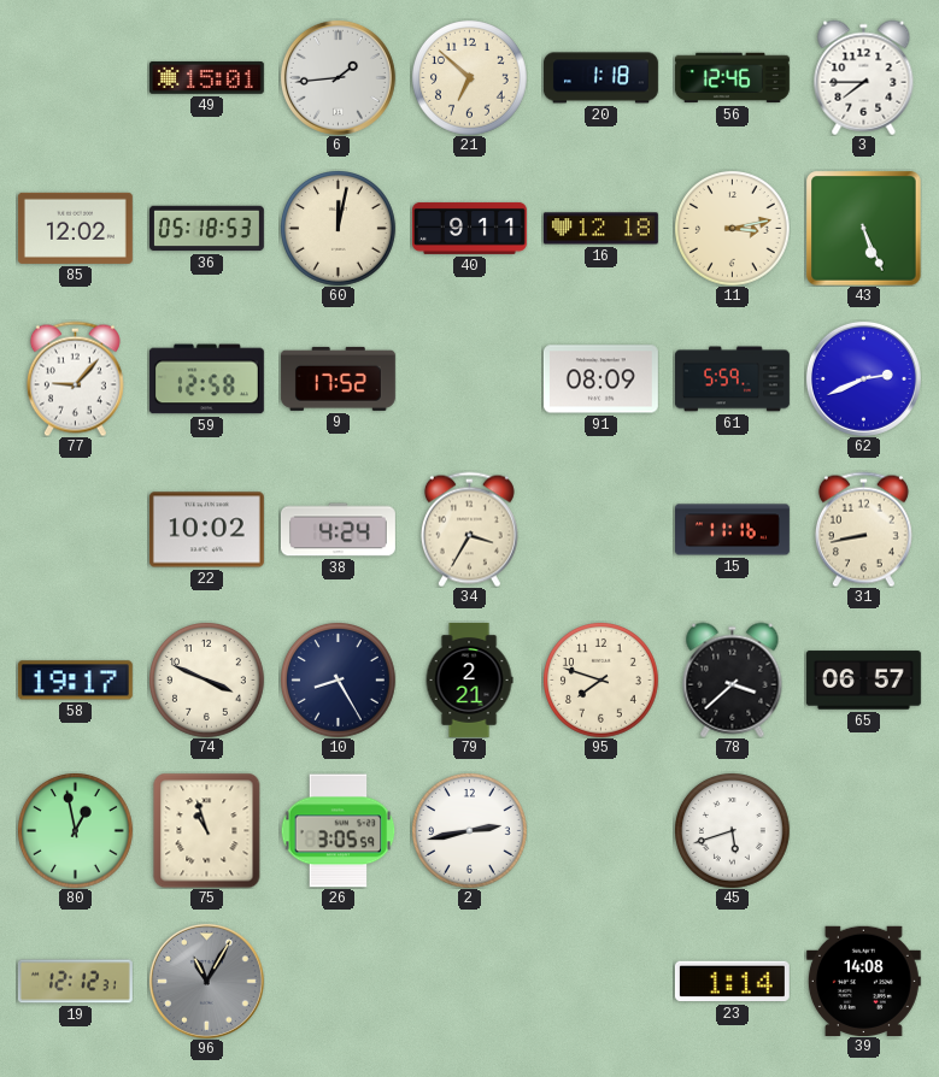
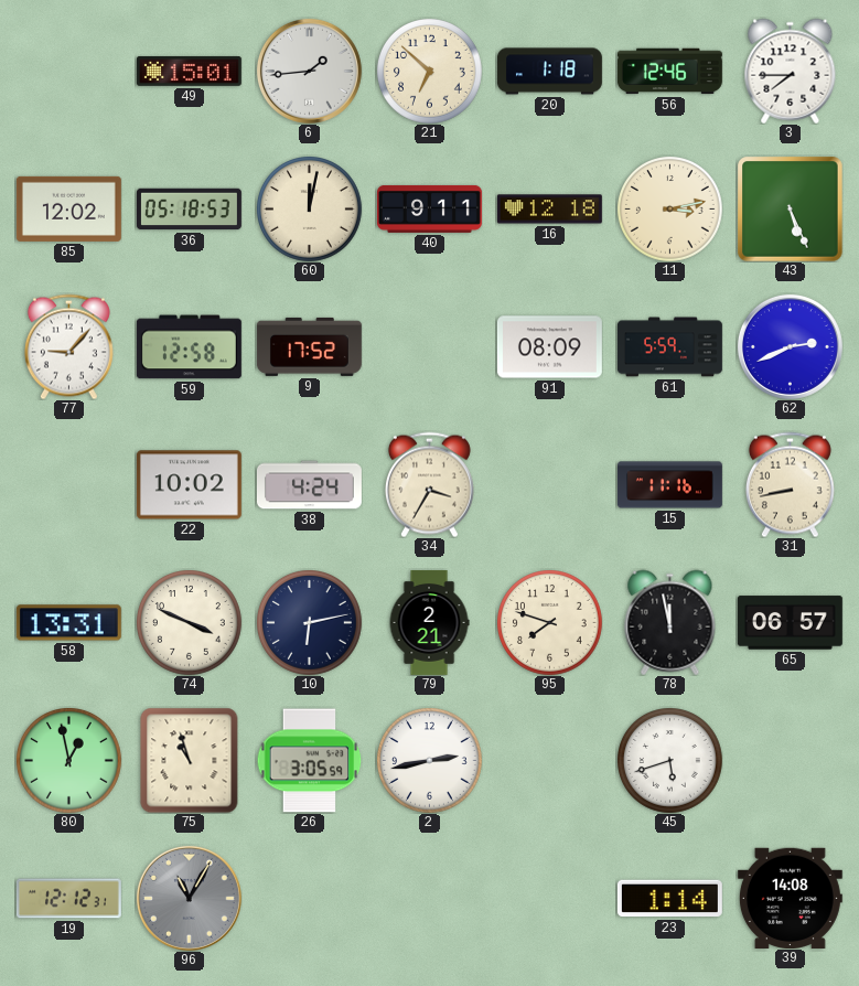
58: 19:17 -> 13:31
10: 8:25 -> 6:13
78: 3:38 -> 11:58
